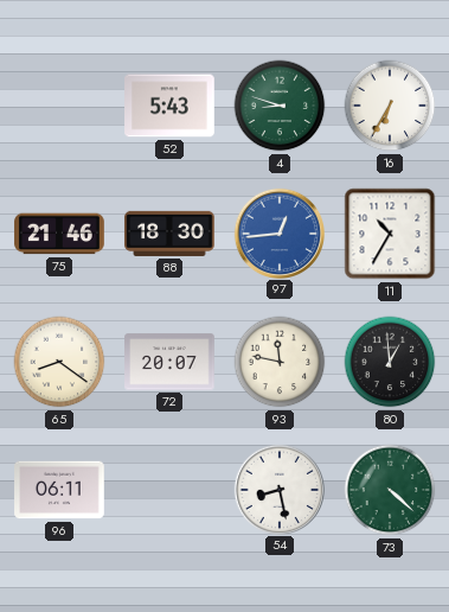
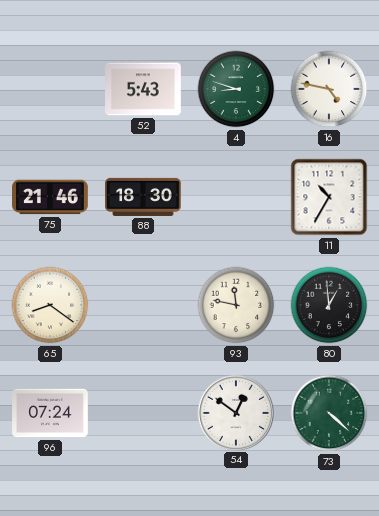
16: 6:35 -> 4:47
97: 12:44 -> none
72: 20:07 -> none
96: 06:11 -> 07:24
54: 8:28 -> 12:51
